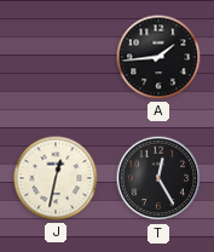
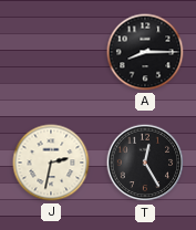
A: 1:44 -> 8:15
J: 12:32 -> 2:32
